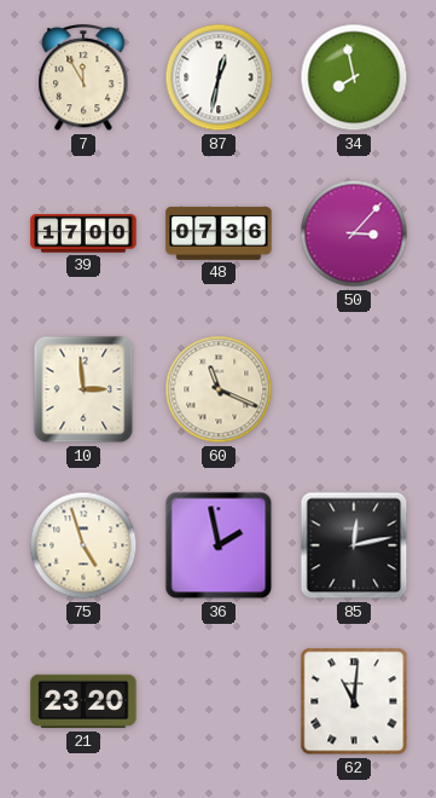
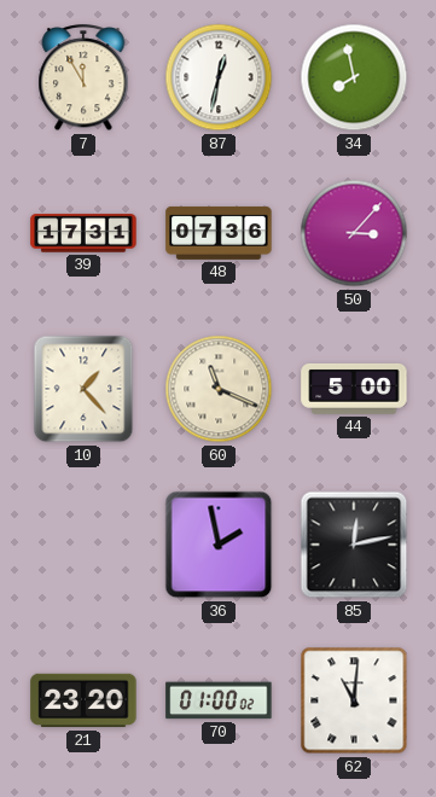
39: 17:00 -> 17:31
10: 2:59 -> 1:23
44: none -> 5:00
75: 4:57 -> none
70: none -> 01:00
